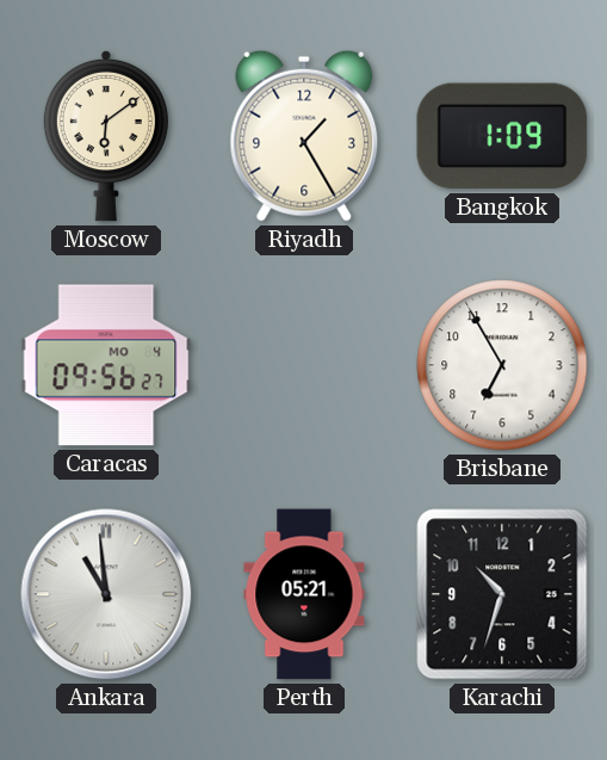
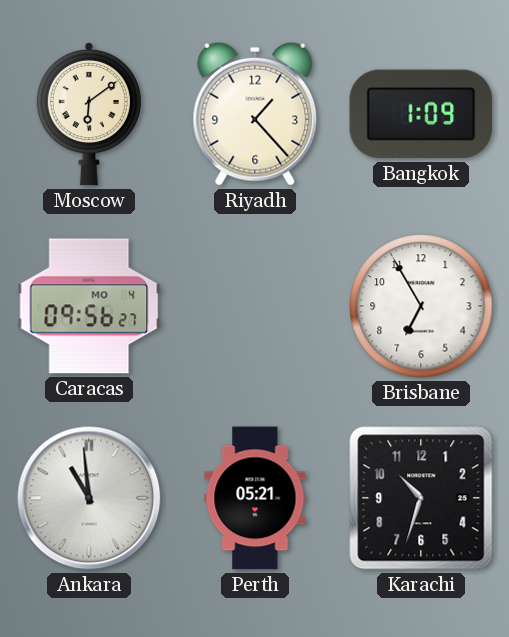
Riyadh: 1:25 -> 1:23
